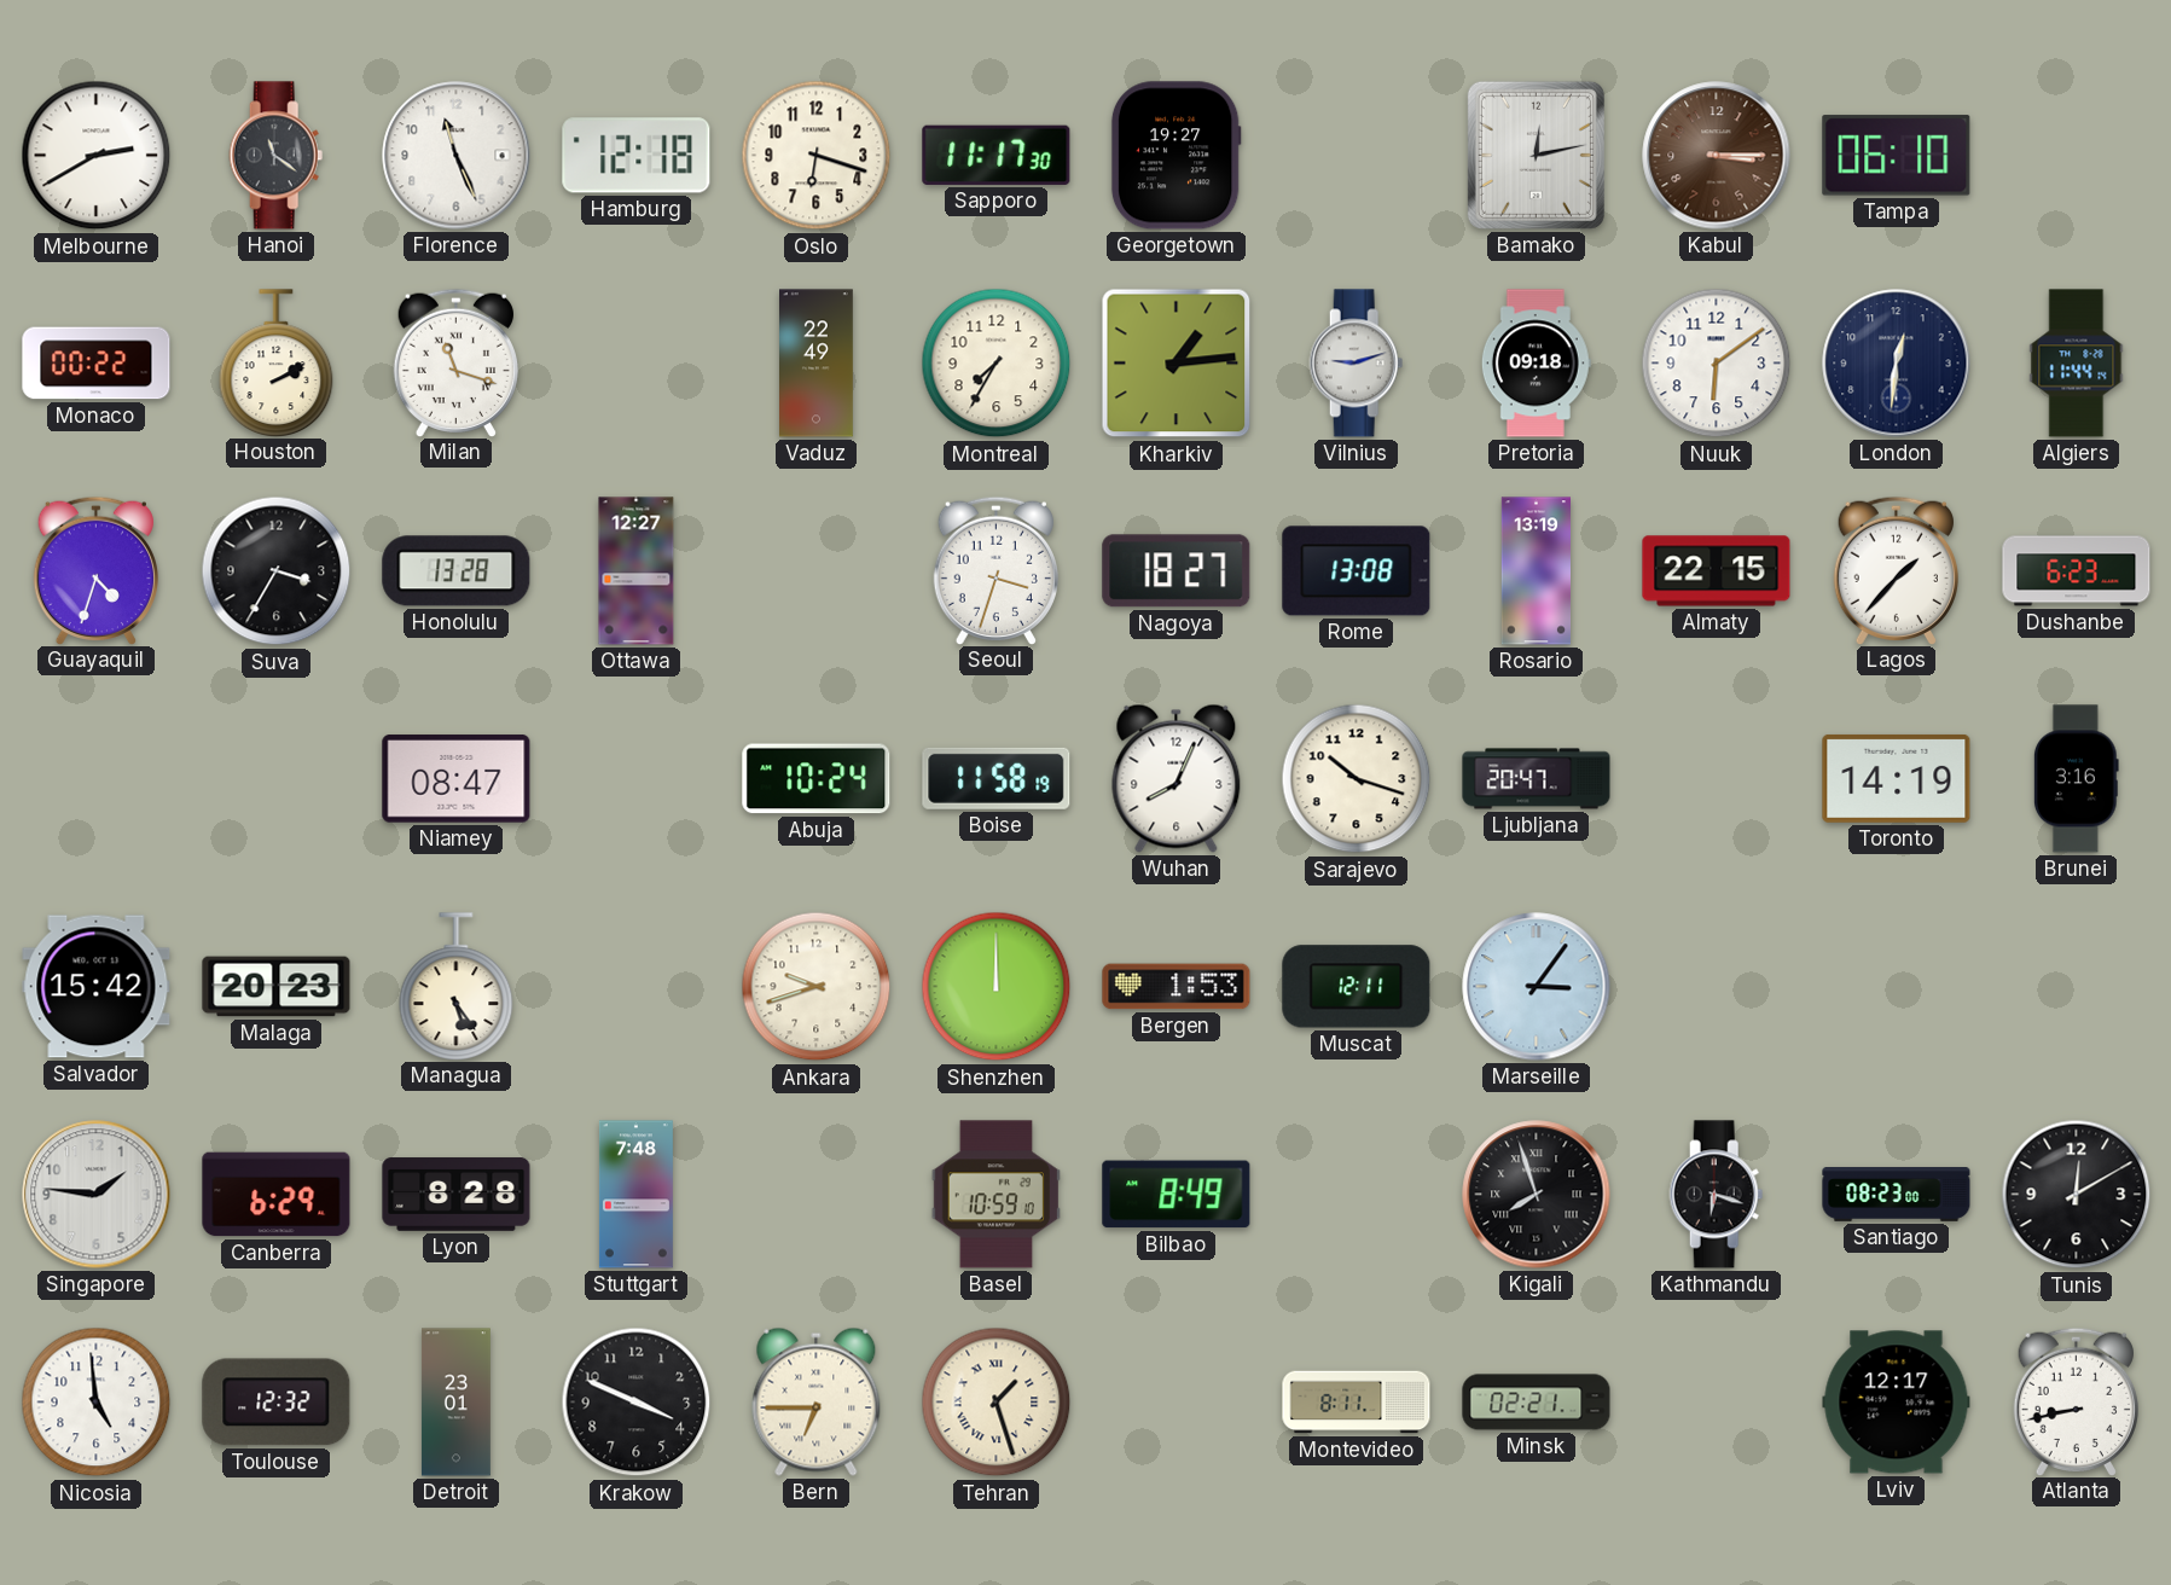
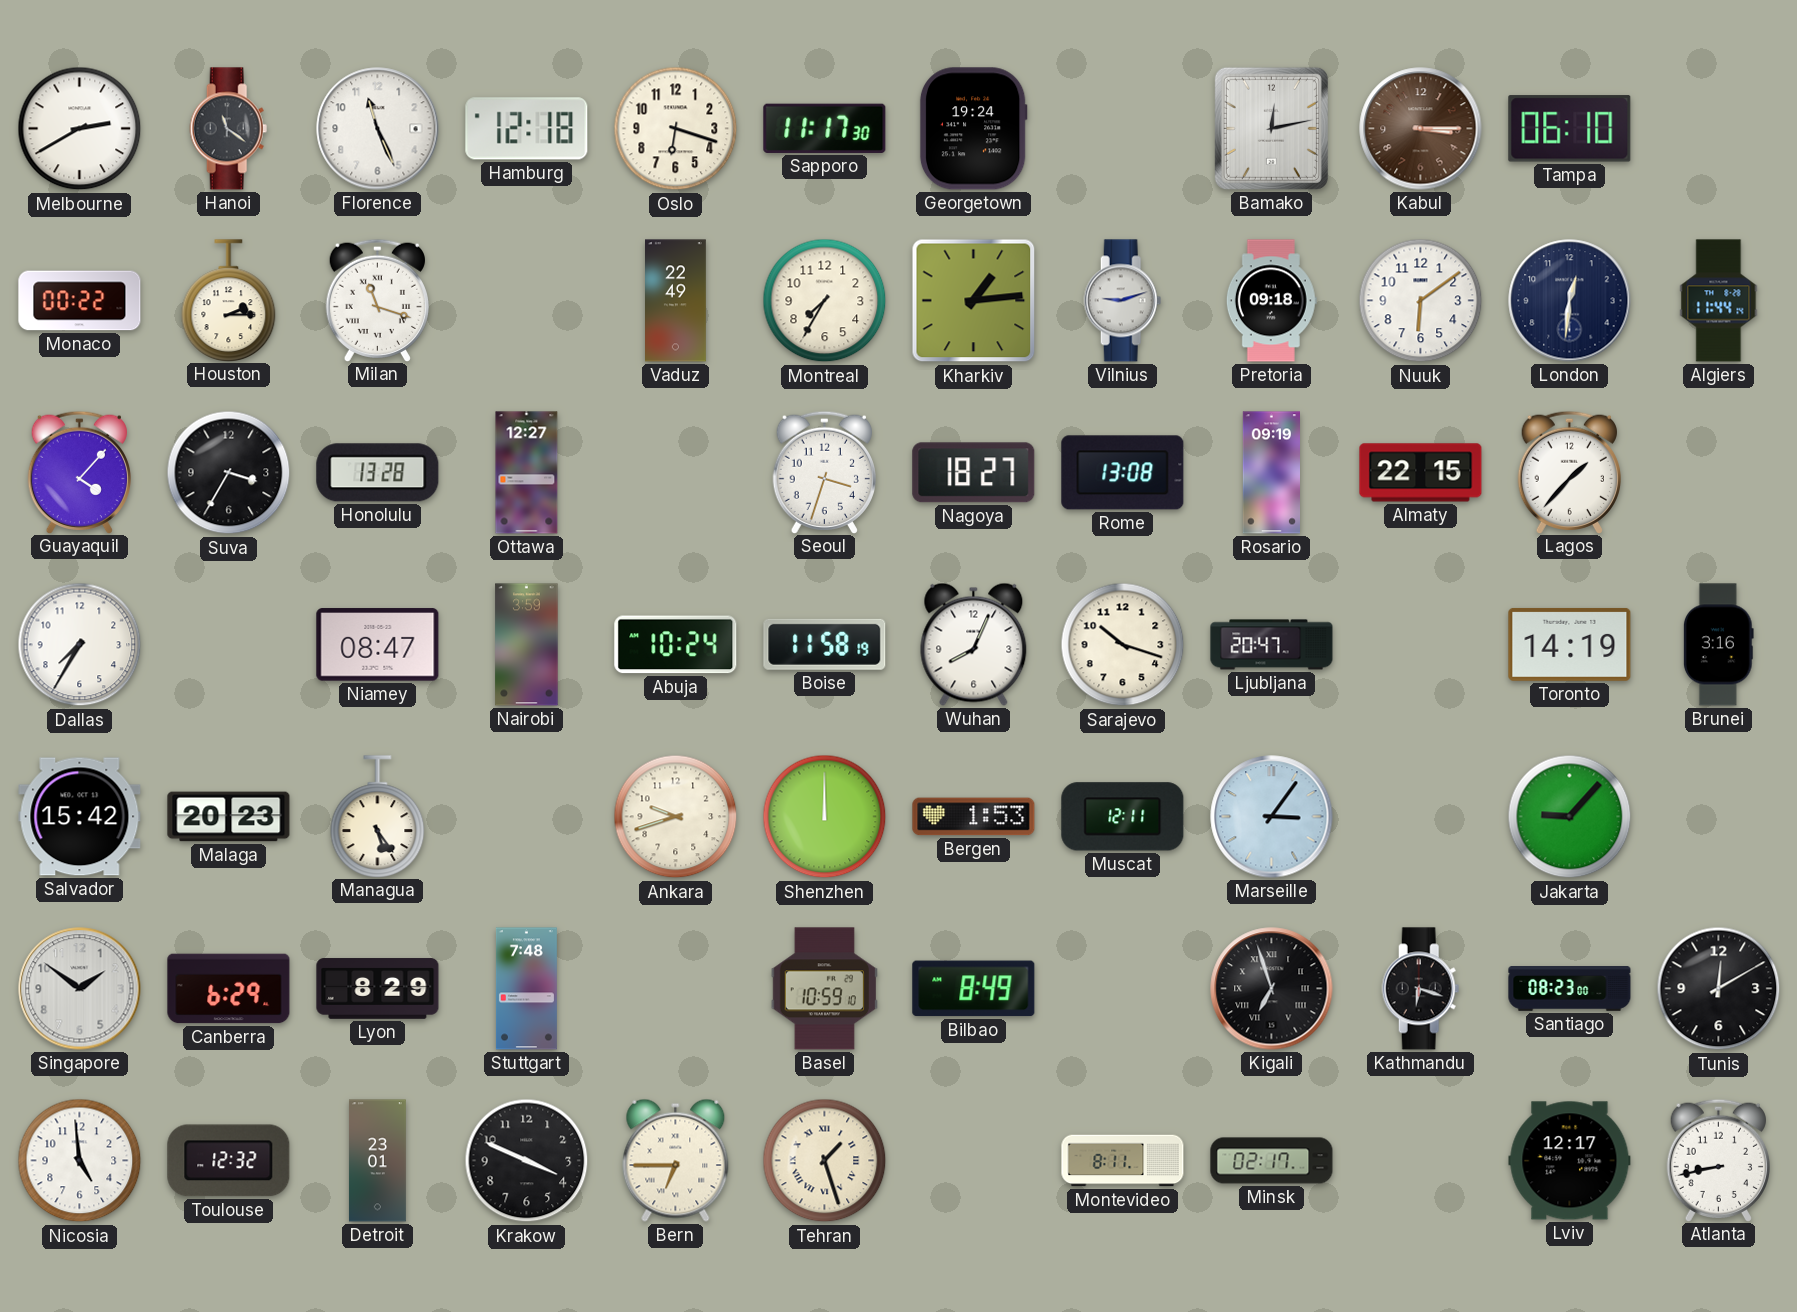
Georgetown: 19:27 -> 19:24
Houston: 2:10 -> 2:15
Guayaquil: 4:33 -> 4:07
Rosario: 13:19 -> 09:19
Dushanbe: 6:23 -> none
Dallas: none -> 7:35
Nairobi: none -> 3:59
Jakarta: none -> 9:07
Singapore: 1:46 -> 1:51
Lyon: 8:28 -> 8:29
Kigali: 7:57 -> 6:57
Minsk: 02:21 -> 02:17
